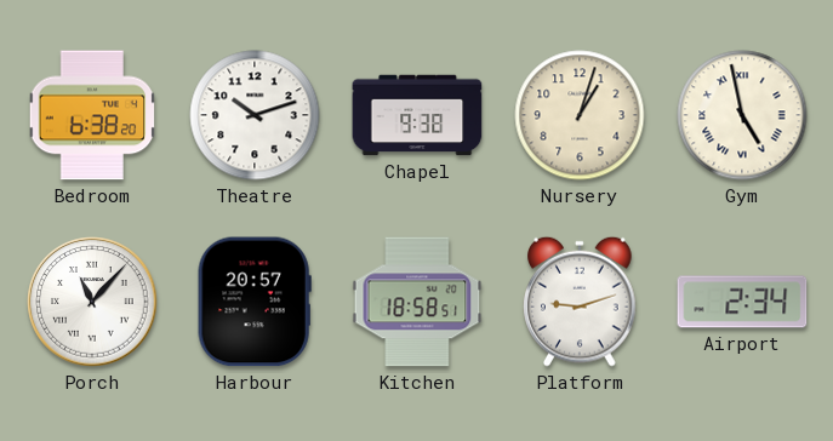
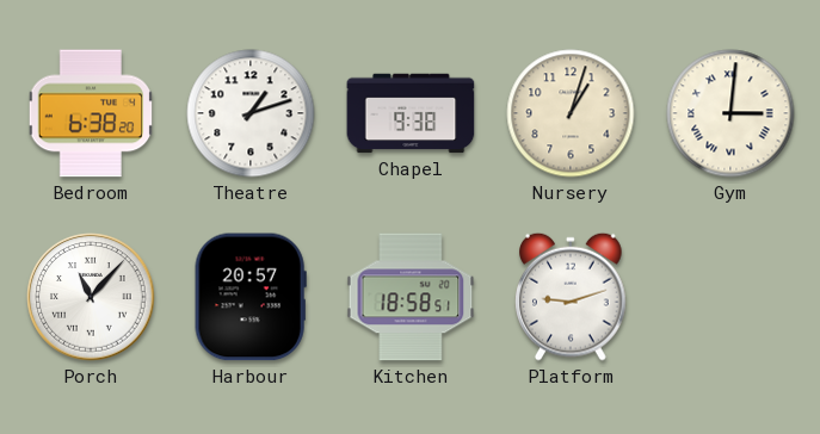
Theatre: 10:12 -> 1:12
Gym: 4:58 -> 3:01
Airport: 2:34 -> none
